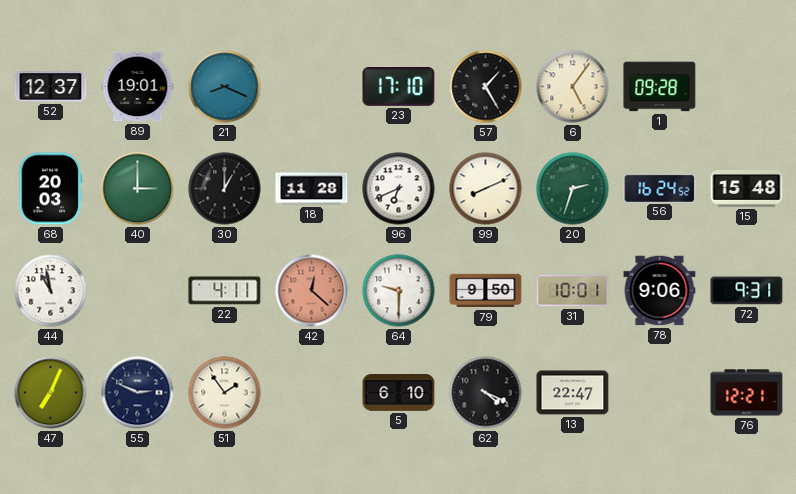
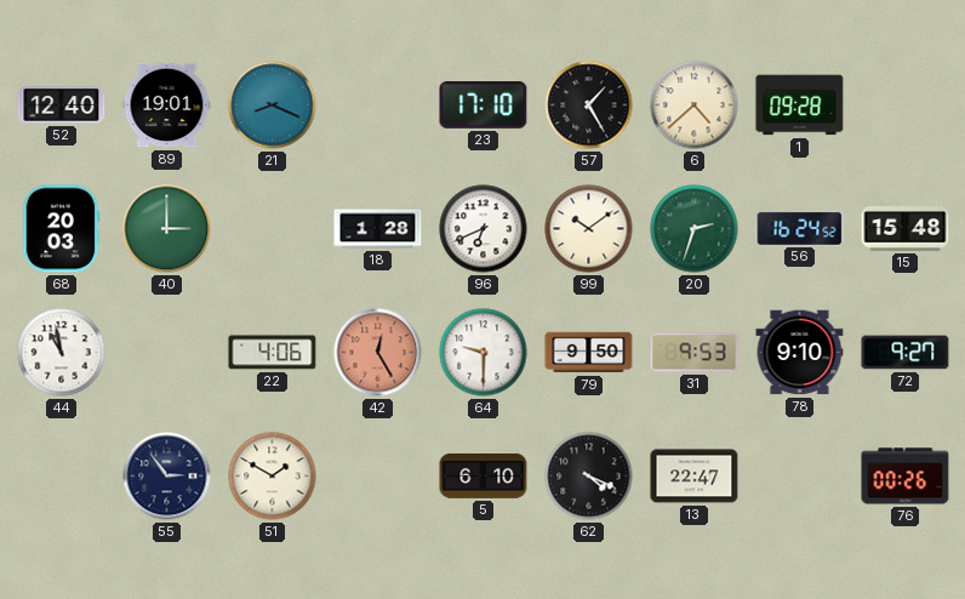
52: 12:37 -> 12:40
6: 5:06 -> 4:38
30: 1:00 -> none
18: 11:28 -> 1:28
99: 8:11 -> 10:09
22: 4:11 -> 4:06
42: 12:22 -> 12:25
31: 10:01 -> 9:53
78: 9:06 -> 9:10
72: 9:31 -> 9:27
47: 7:04 -> none
55: 2:49 -> 2:54
51: 1:54 -> 1:50
76: 12:21 -> 00:26
